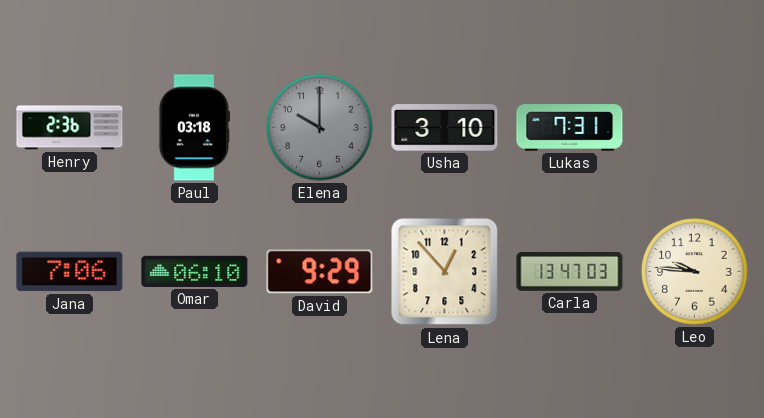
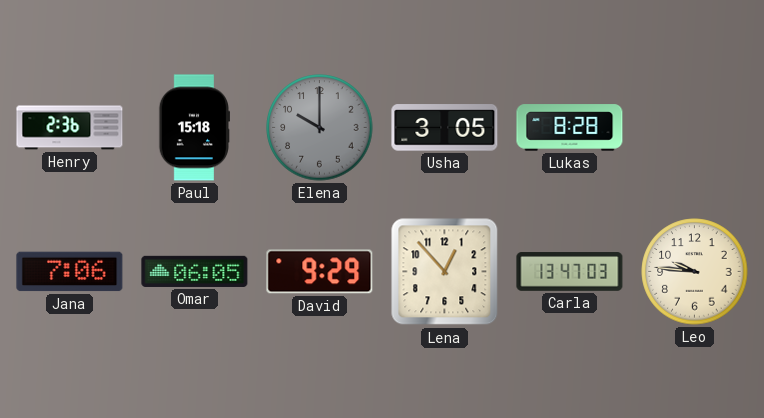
Paul: 03:18 -> 15:18
Usha: 3:10 -> 3:05
Lukas: 7:31 -> 8:28
Omar: 06:10 -> 06:05
